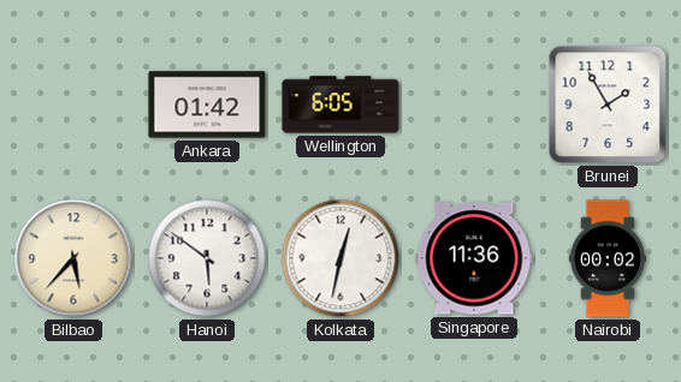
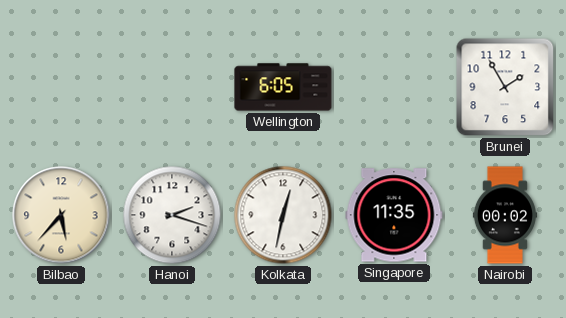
Ankara: 01:42 -> none
Hanoi: 5:51 -> 2:18
Singapore: 11:36 -> 11:35
